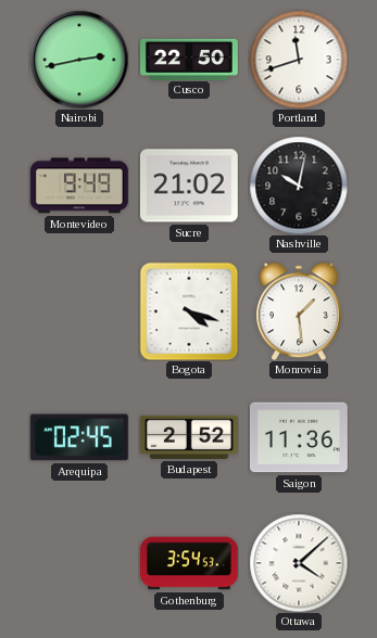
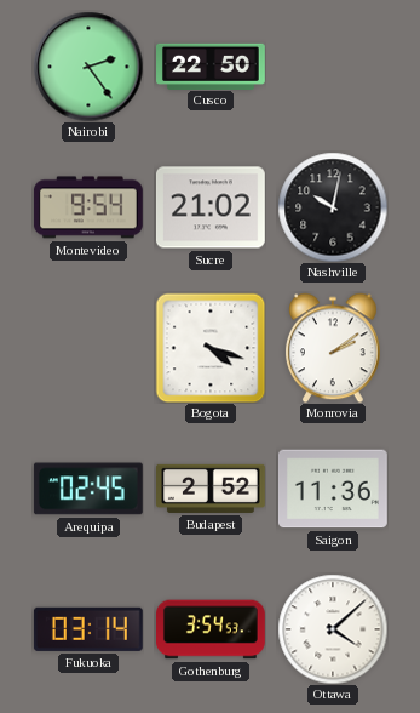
Nairobi: 2:43 -> 2:24
Portland: 11:42 -> none
Montevideo: 9:49 -> 9:54
Monrovia: 1:29 -> 2:09
Fukuoka: none -> 03:14
